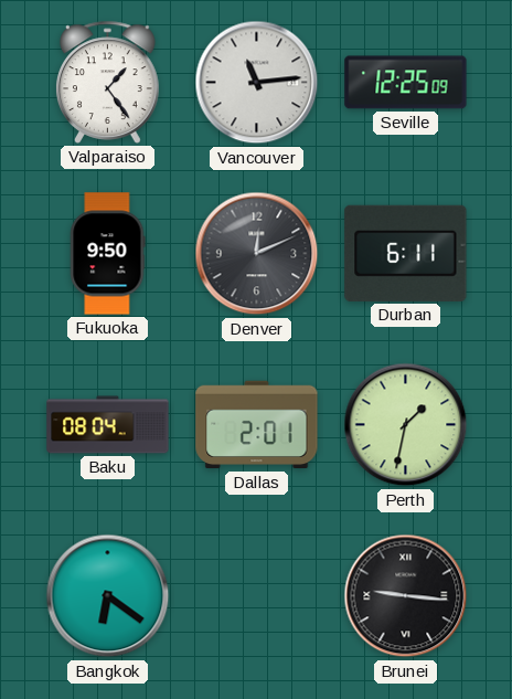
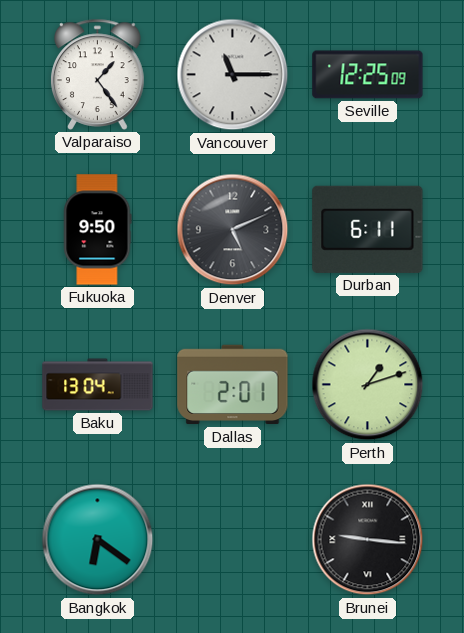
Vancouver: 11:14 -> 11:15
Denver: 12:11 -> 5:11
Baku: 08:04 -> 13:04
Perth: 1:32 -> 1:12
